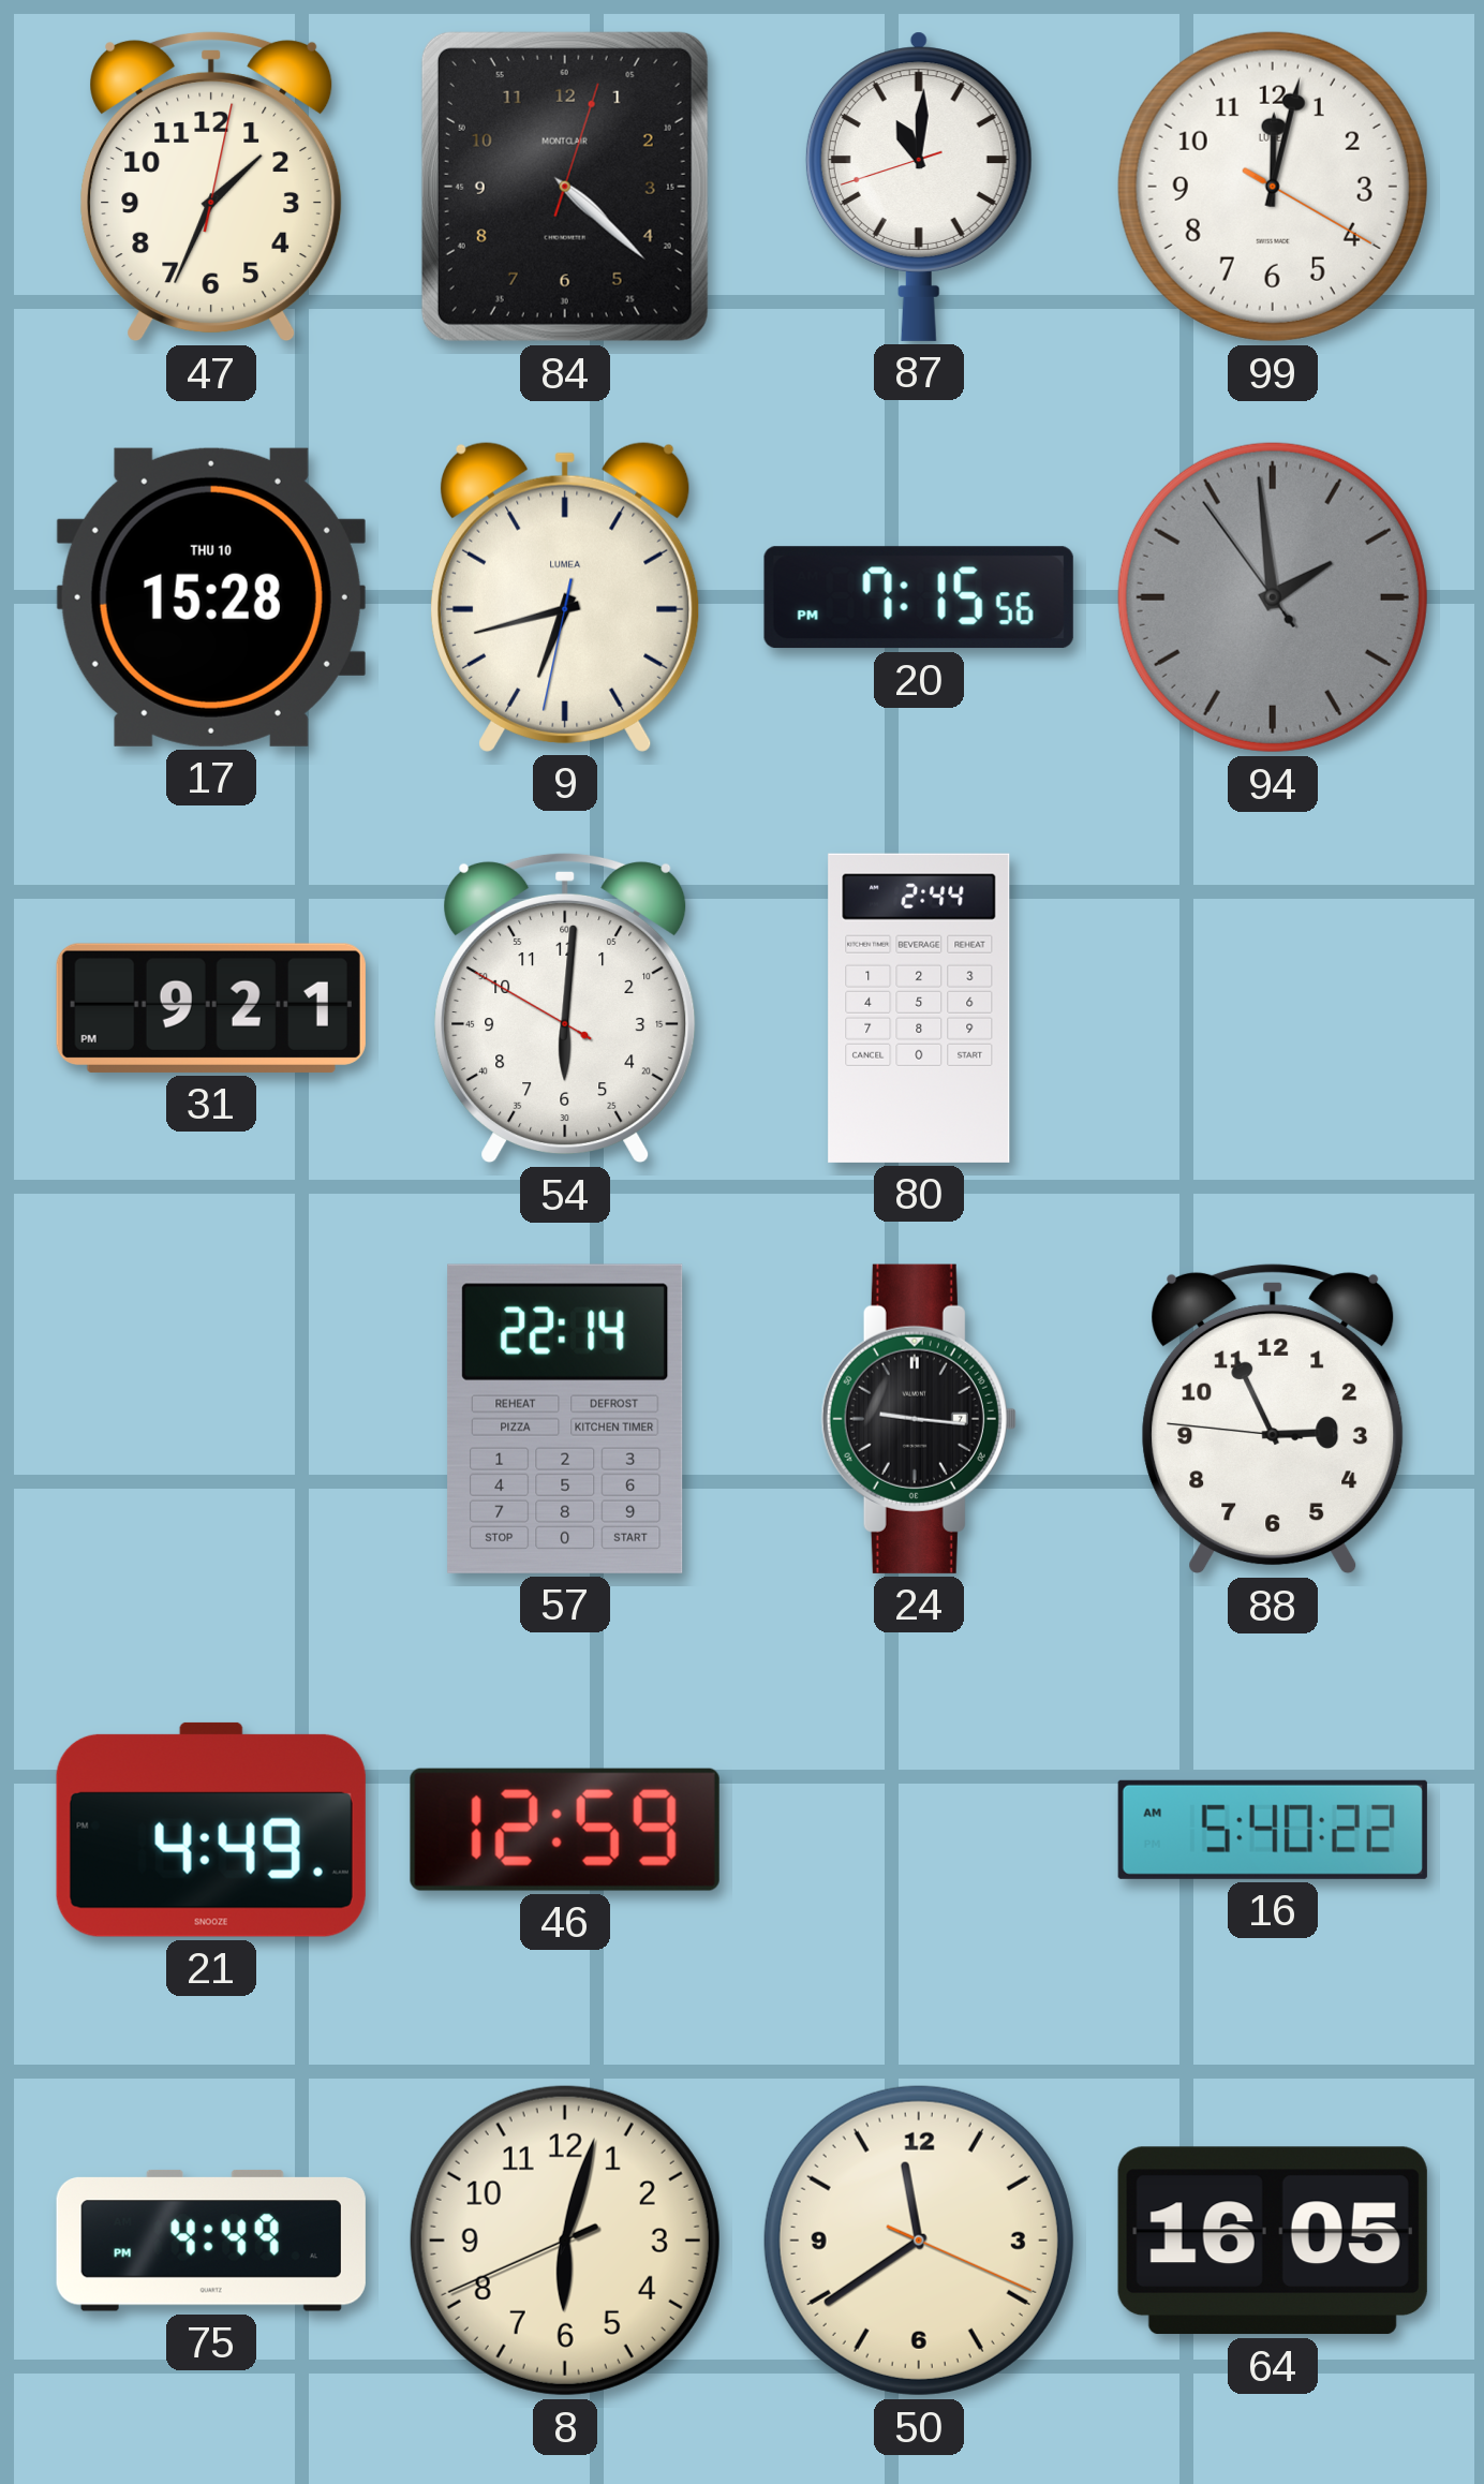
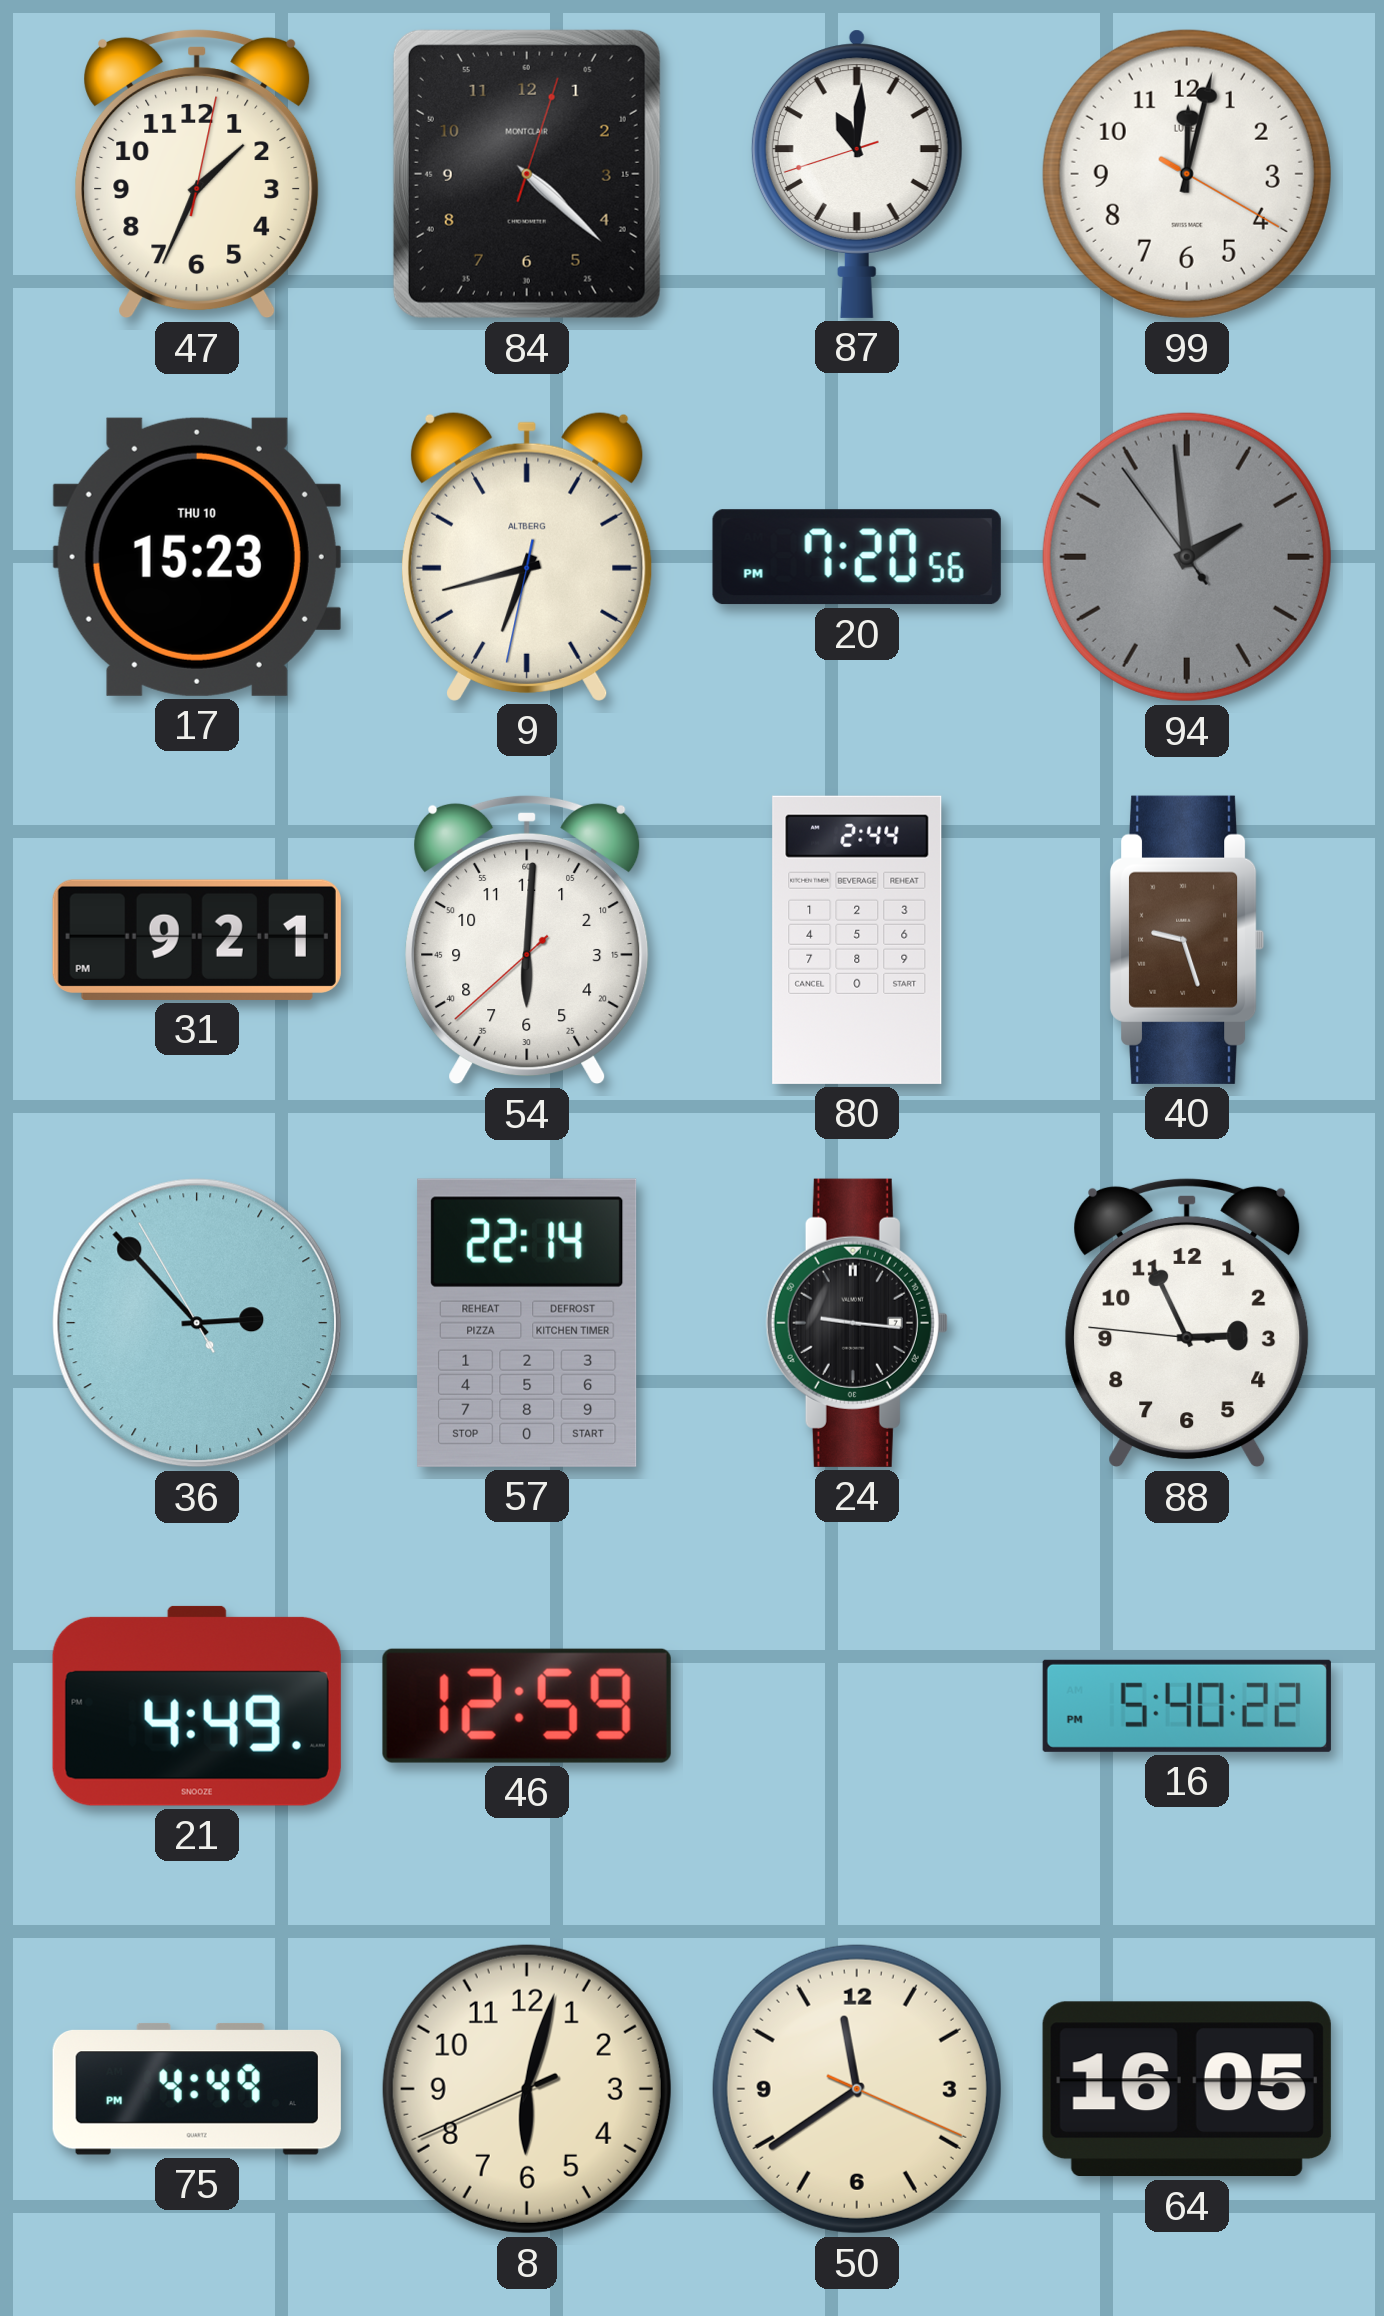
17: 15:28 -> 15:23
9 brand: LUMEA -> ALTBERG
20: 7:15 -> 7:20
54: 6:00:50 -> 6:00:38
40: none -> 9:27
36: none -> 2:52
16: 5:40:22 AM -> 5:40:22 PM
